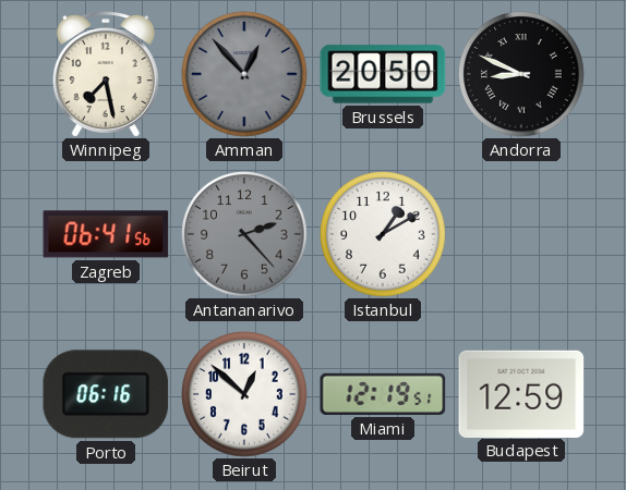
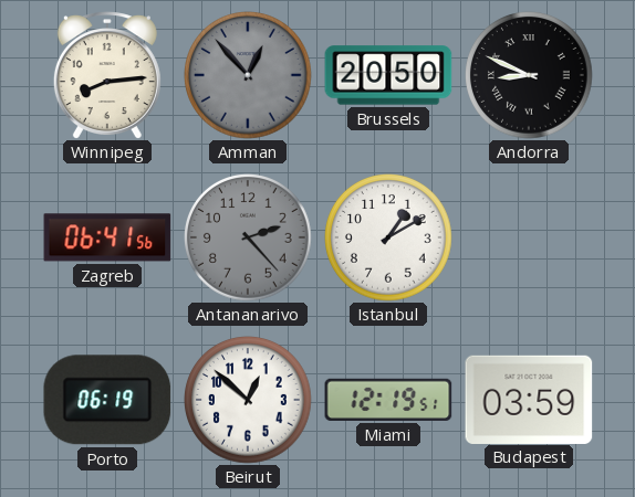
Winnipeg: 7:28 -> 8:14
Porto: 06:16 -> 06:19
Budapest: 12:59 -> 03:59
